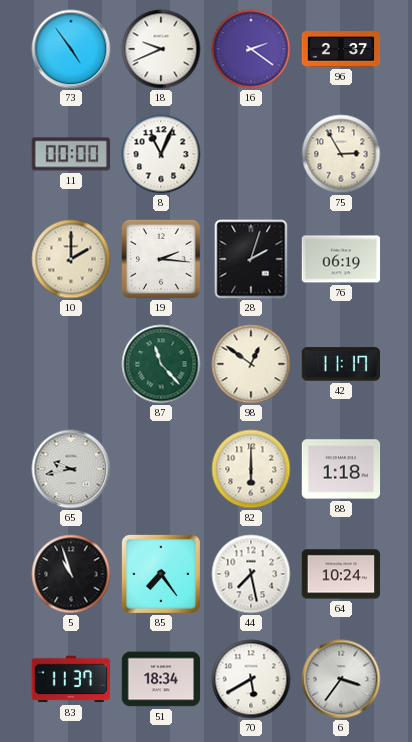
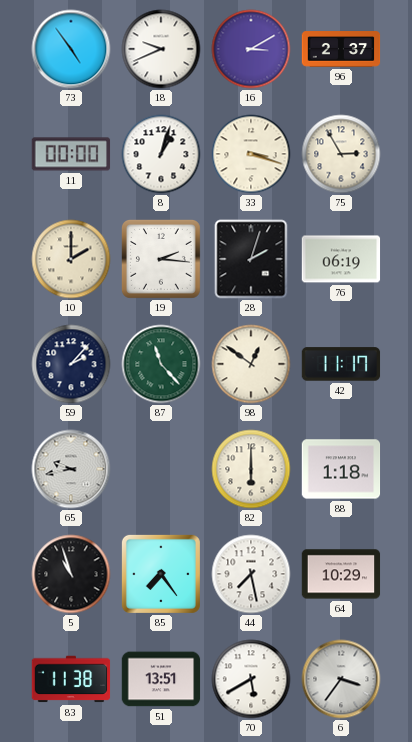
16: 2:21 -> 3:10
8: 11:04 -> 1:03
33: none -> 3:18
59: none -> 2:07
64: 10:24 -> 10:29
83: 11:37 -> 11:38
51: 18:34 -> 13:51
